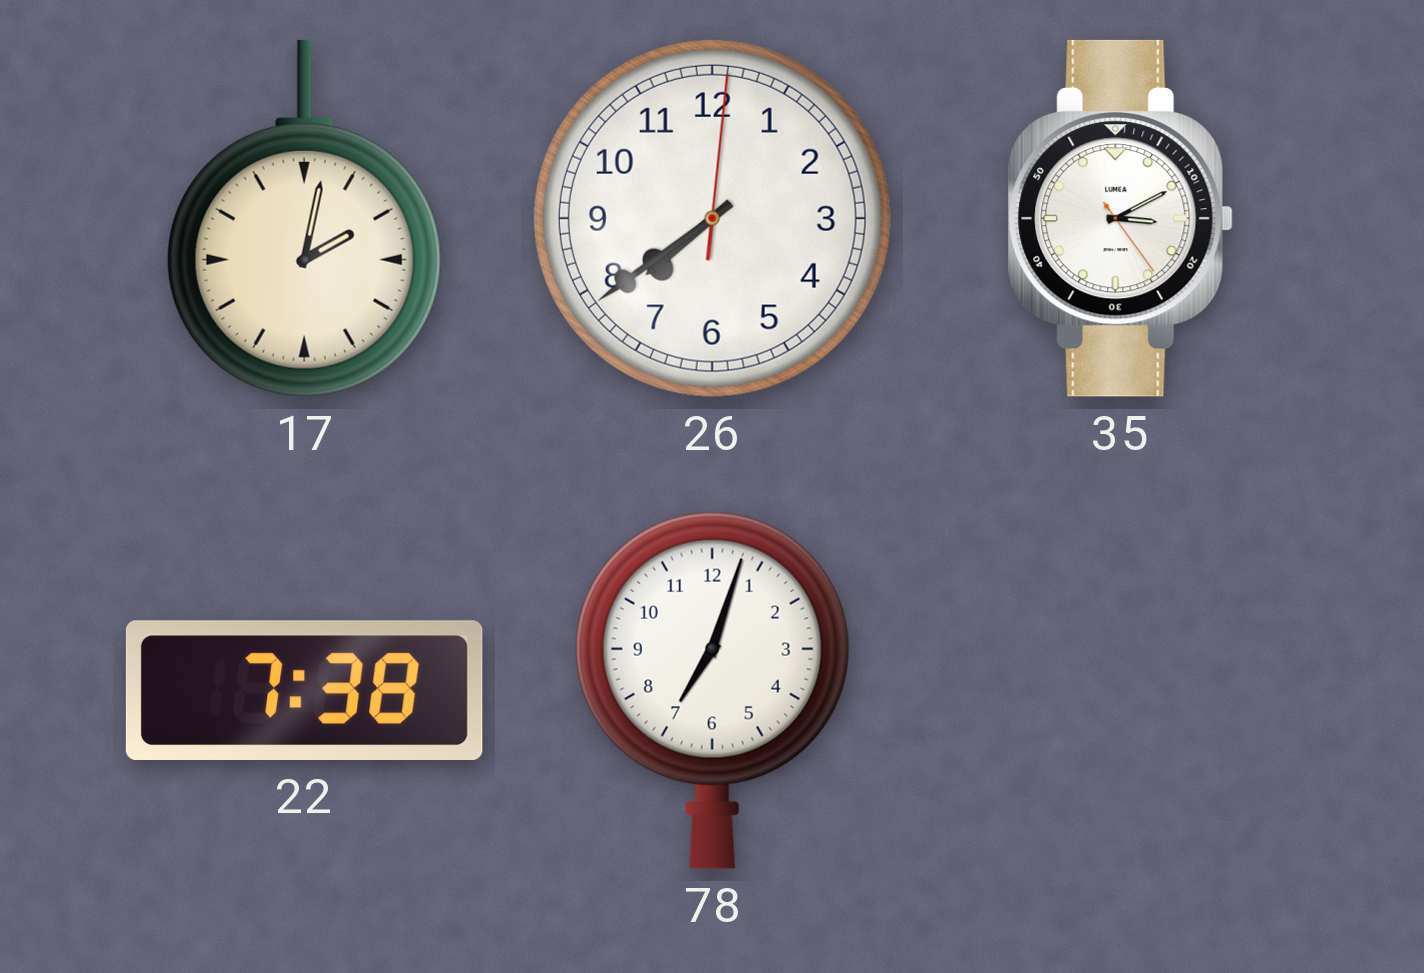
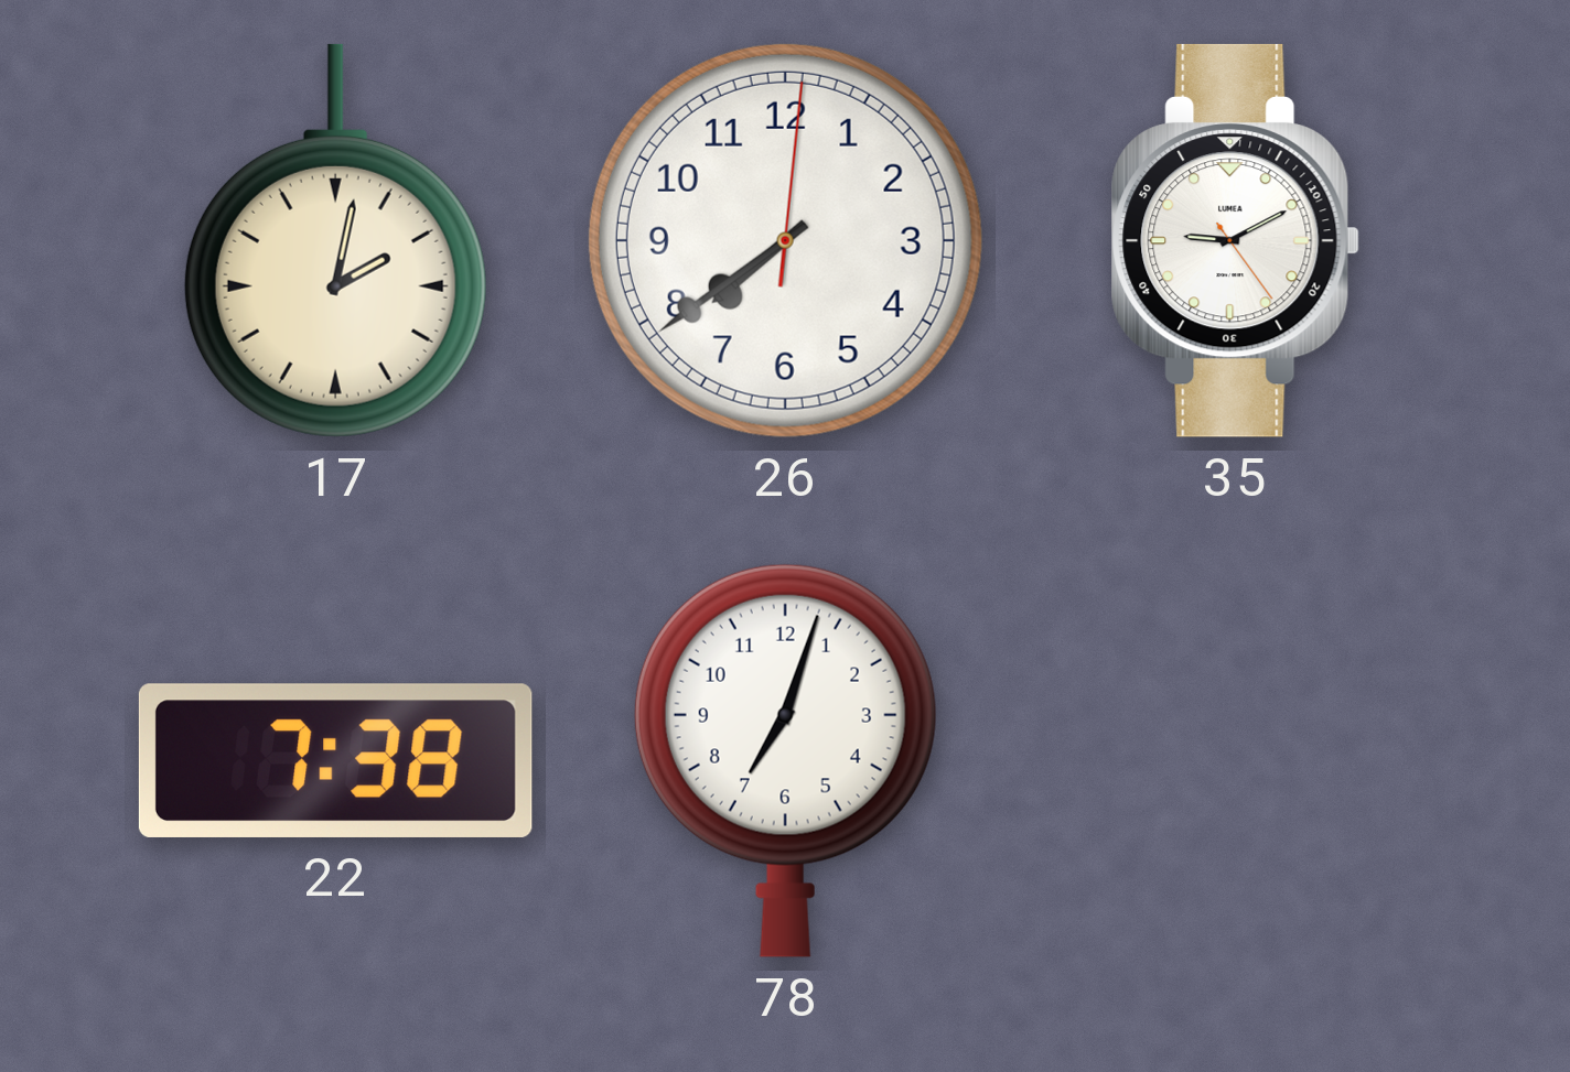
35: 3:10 -> 9:10
